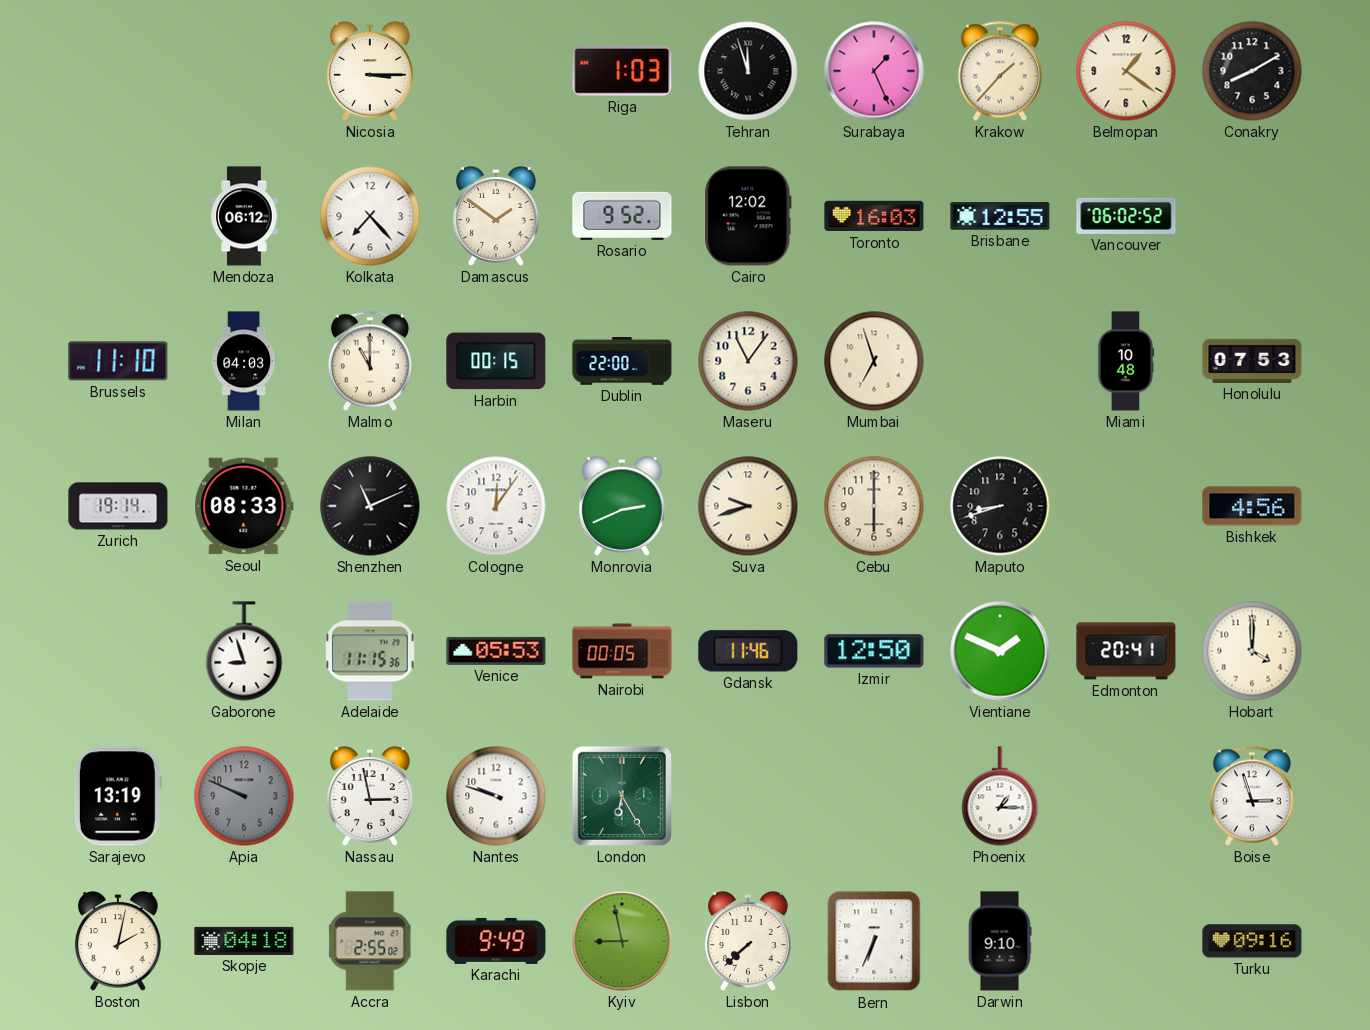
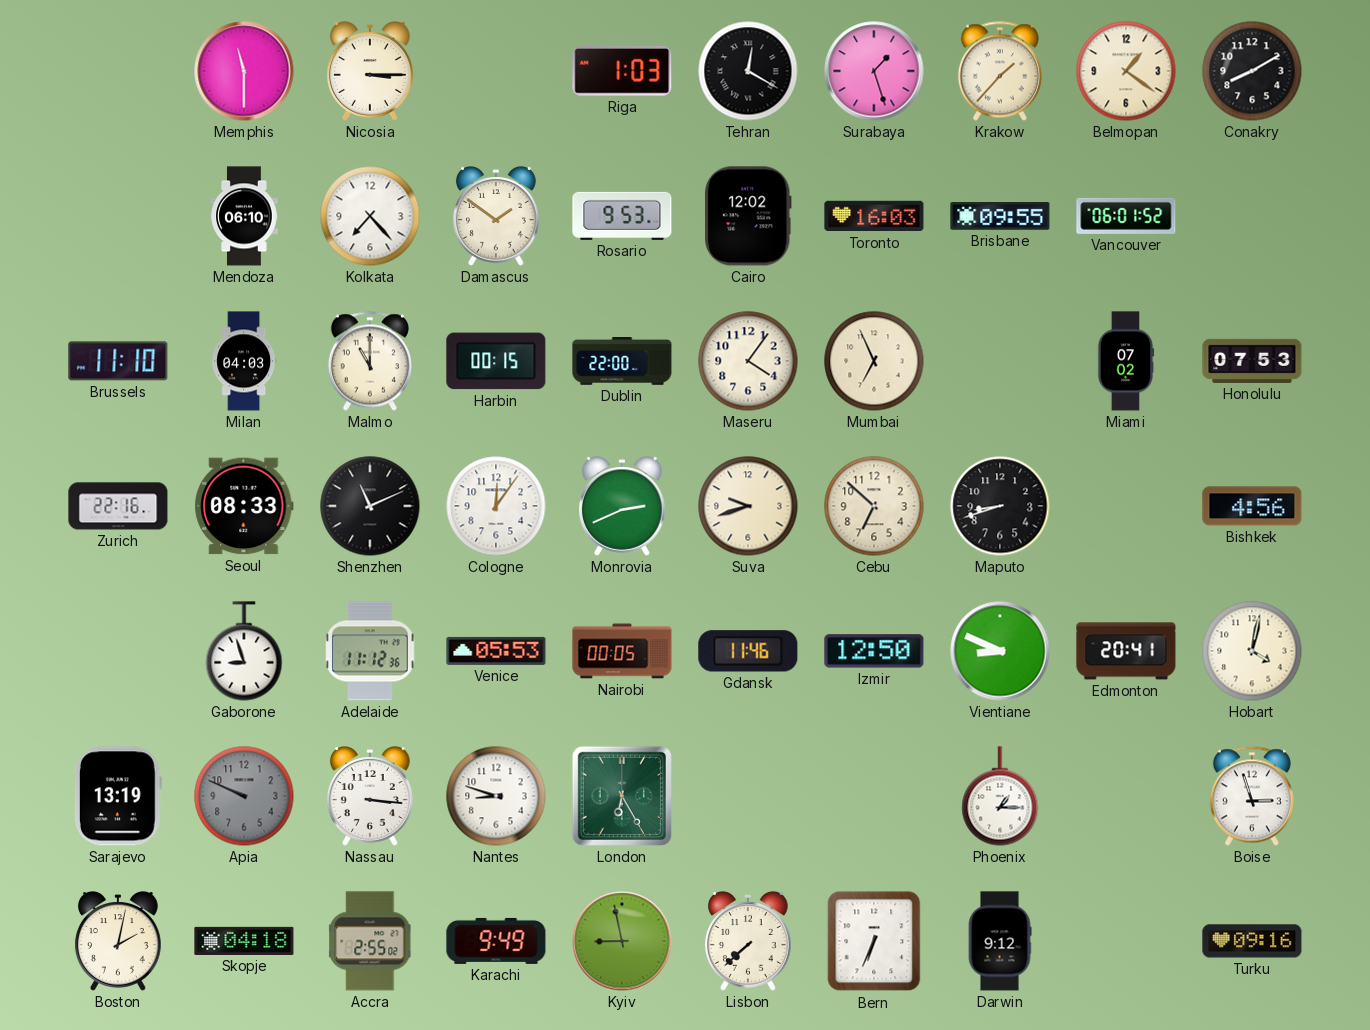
Memphis: none -> 11:30
Tehran: 11:57 -> 12:20
Surabaya: 1:26 -> 1:27
Mendoza: 06:12 -> 06:10
Rosario: 9:52 -> 9:53
Brisbane: 12:55 -> 09:55
Vancouver: 06:02 -> 06:01
Maseru: 11:06 -> 4:06
Mumbai: 6:57 -> 6:56
Miami: 10:48 -> 07:02
Zurich: 19:14 -> 22:16
Cebu: 6:00 -> 6:52
Adelaide: 11:15 -> 11:12
Vientiane: 1:49 -> 8:49
Hobart: 4:00 -> 4:02
Nassau: 2:58 -> 3:16
Nantes: 9:48 -> 8:48
Darwin: 9:10 -> 9:12
